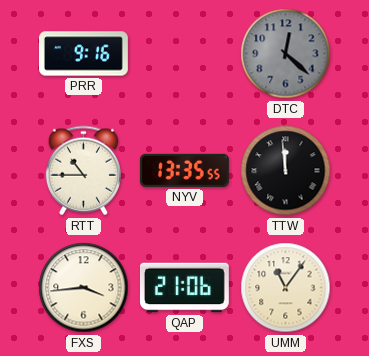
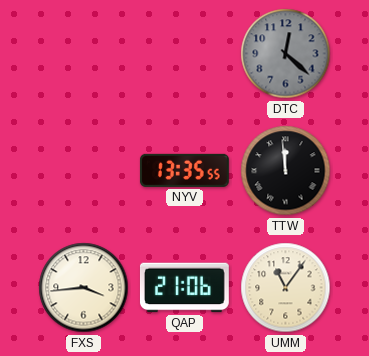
PRR: 9:16 -> none
RTT: 10:45 -> none
